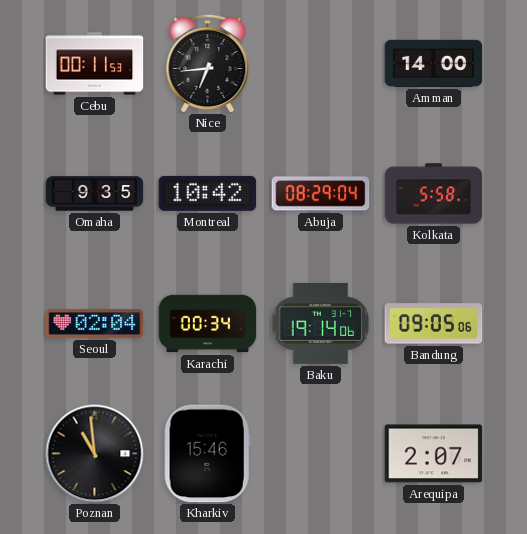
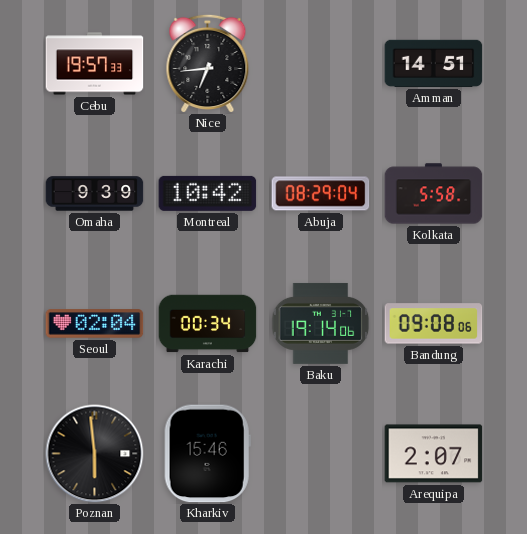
Cebu: 00:11 -> 19:57
Amman: 14:00 -> 14:51
Omaha: 9:35 -> 9:39
Bandung: 09:05 -> 09:08
Poznan: 10:59 -> 5:59
